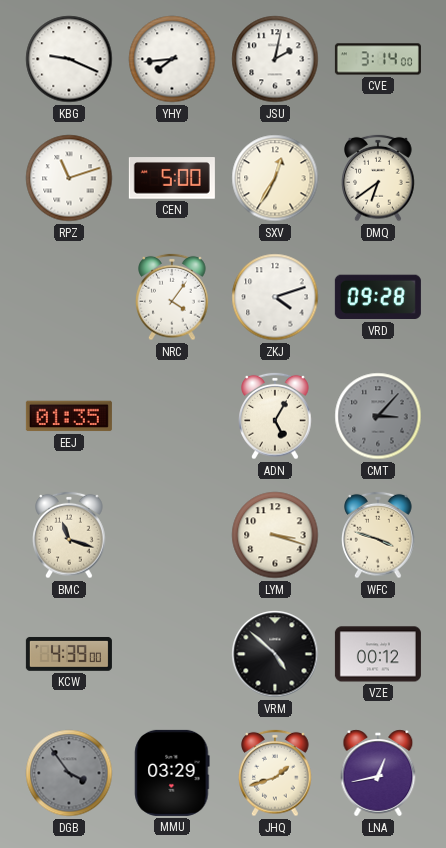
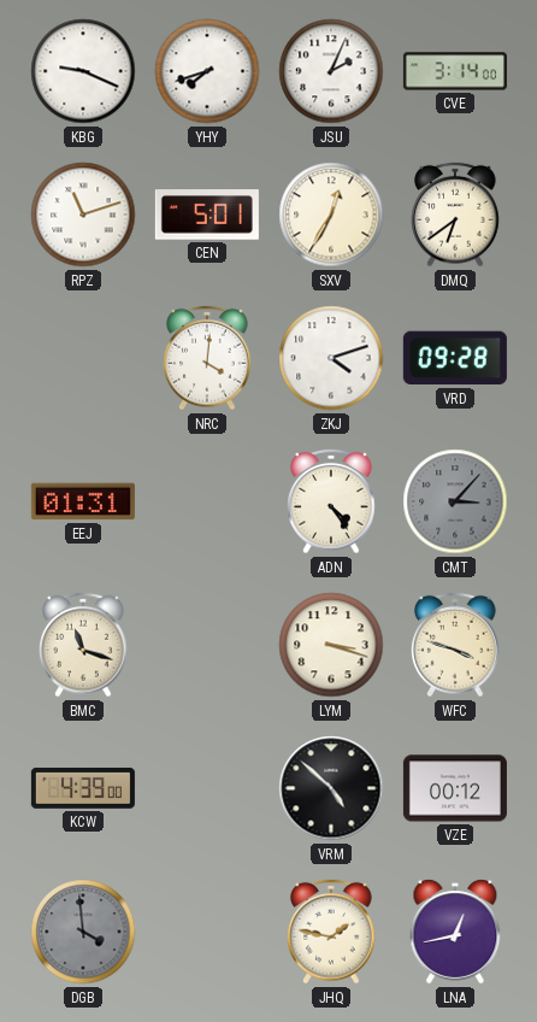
YHY: 7:44 -> 7:42
JSU: 2:02 -> 2:04
CEN: 5:00 -> 5:01
NRC: 4:06 -> 4:01
EEJ: 01:35 -> 01:31
ADN: 5:05 -> 4:24
DGB: 3:54 -> 3:59
MMU: 03:29 -> none
JHQ: 1:42 -> 1:47
